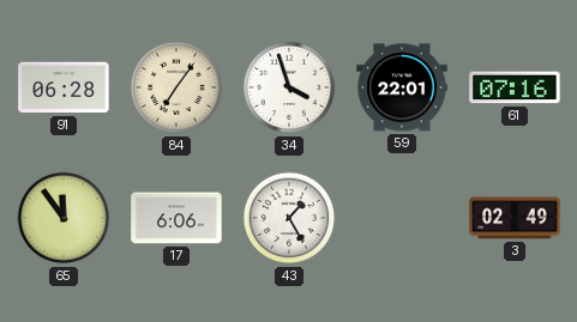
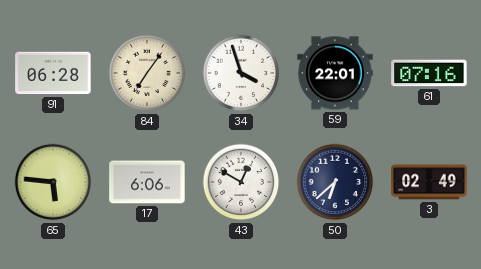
65: 11:54 -> 5:46
43: 1:25 -> 12:50
50: none -> 6:38
